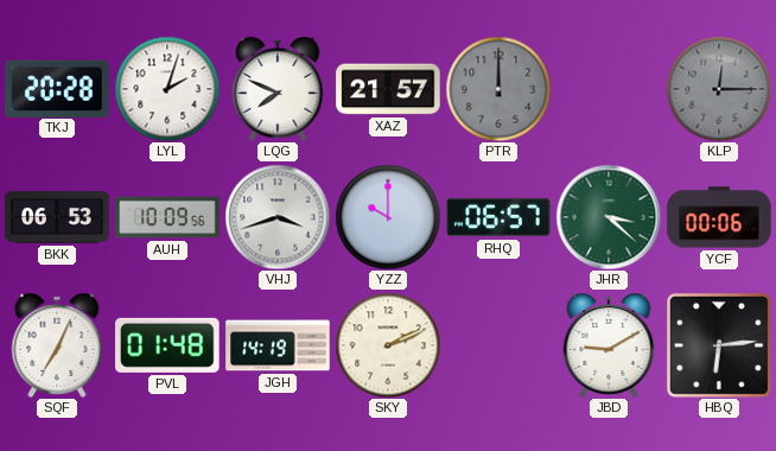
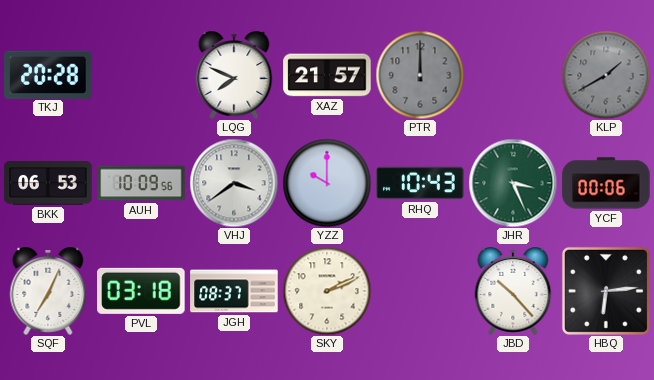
LYL: 2:03 -> none
KLP: 12:15 -> 1:40
VHJ: 3:42 -> 3:39
RHQ: 06:57 -> 10:43
JHR: 3:22 -> 3:26
PVL: 01:48 -> 03:18
JGH: 14:19 -> 08:37
JBD: 9:10 -> 10:23
